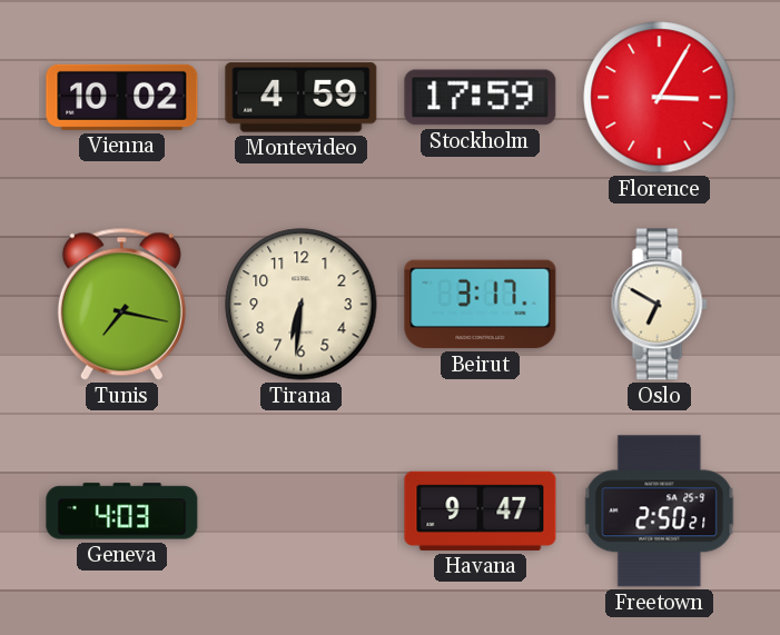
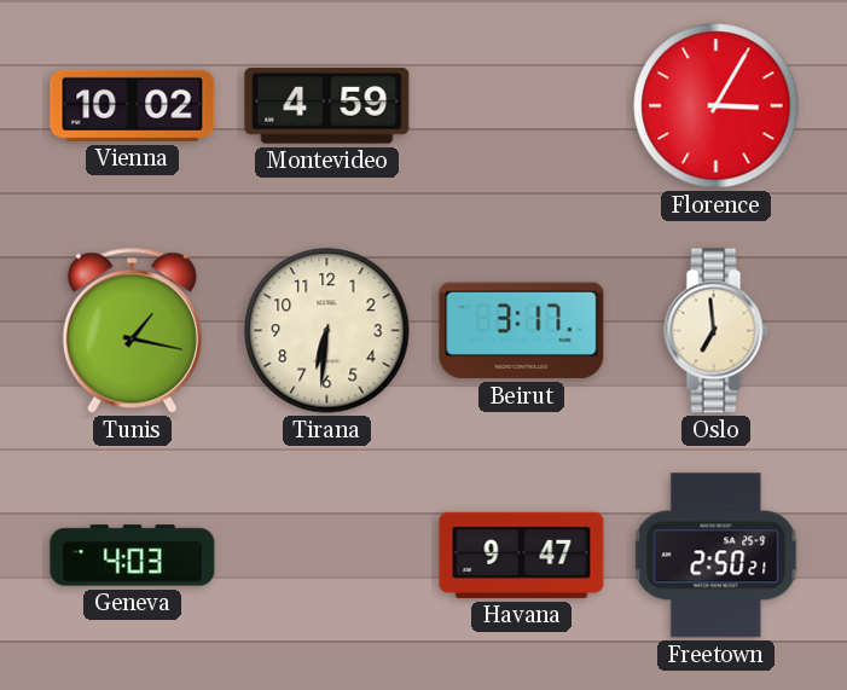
Stockholm: 17:59 -> none
Tunis: 7:17 -> 1:17
Oslo: 6:50 -> 6:59
